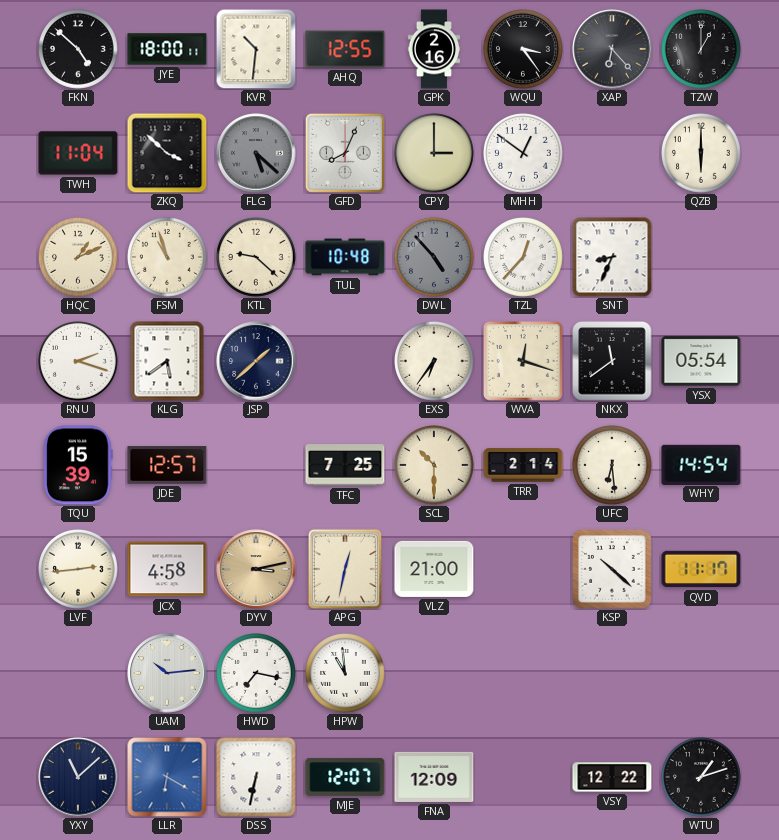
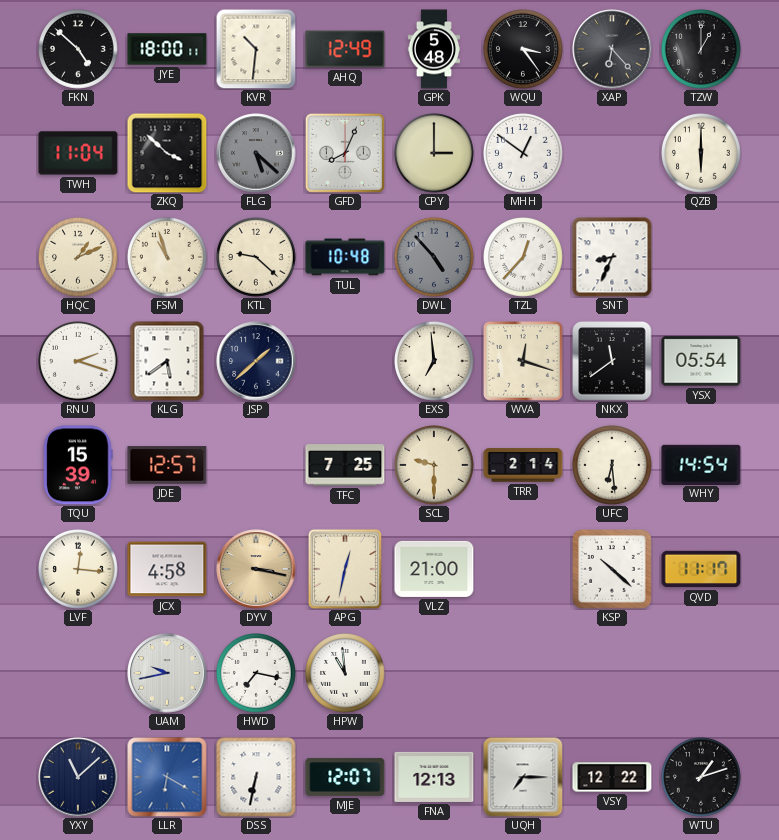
AHQ: 12:55 -> 12:49
GPK: 2:16 -> 5:48
EXS: 6:36 -> 6:59
SCL: 10:30 -> 9:30
LVF: 2:44 -> 12:16
DYV: 3:13 -> 3:17
UAM: 10:14 -> 9:43
FNA: 12:09 -> 12:13
UQH: none -> 7:15
